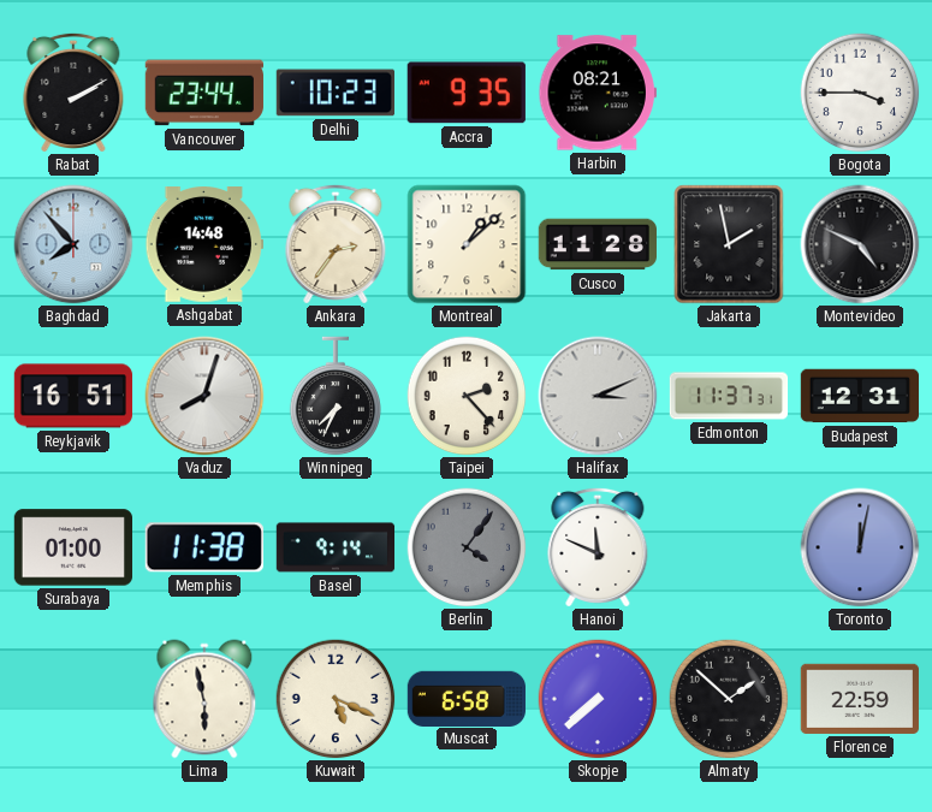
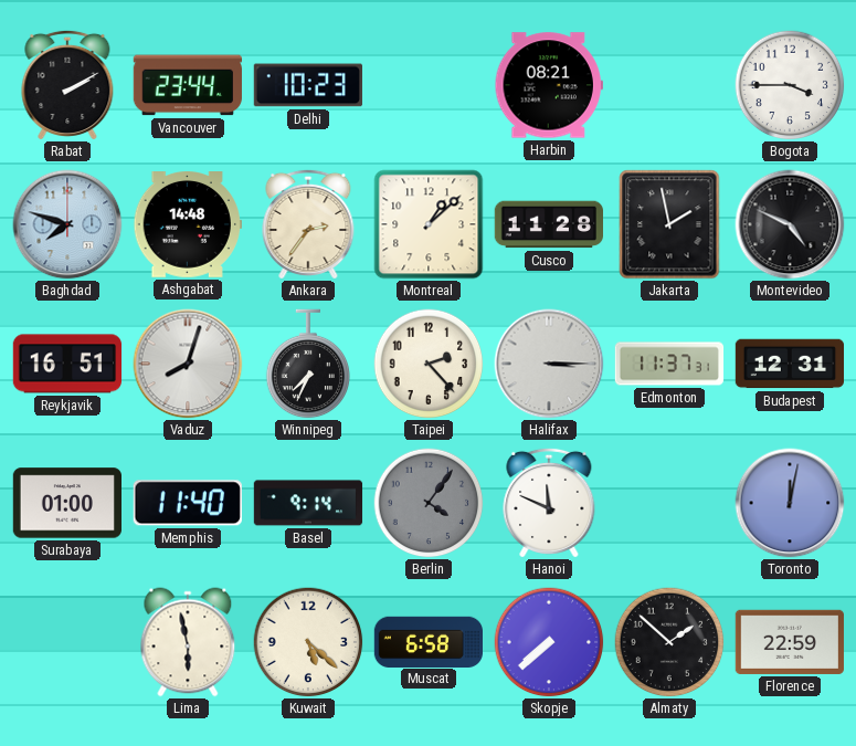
Accra: 9:35 -> none
Baghdad: 7:53 -> 7:48
Halifax: 3:11 -> 3:15
Memphis: 11:38 -> 11:40
Kuwait: 5:19 -> 5:22
